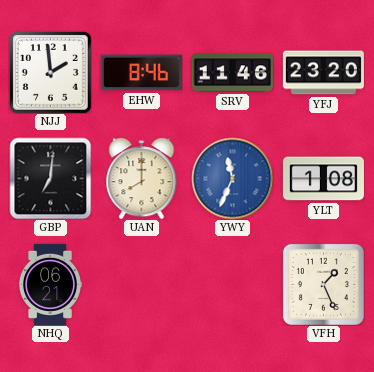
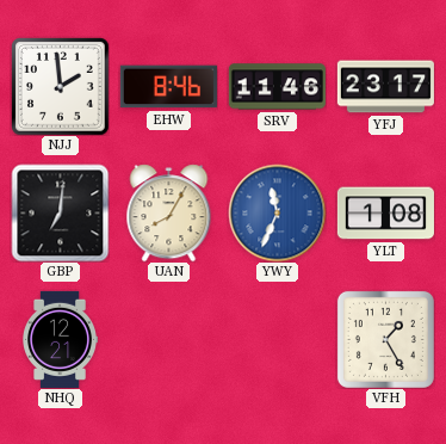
YFJ: 23:20 -> 23:17
UAN: 8:00 -> 8:05
NHQ: 06:21 -> 12:21
VFH: 1:26 -> 1:25
